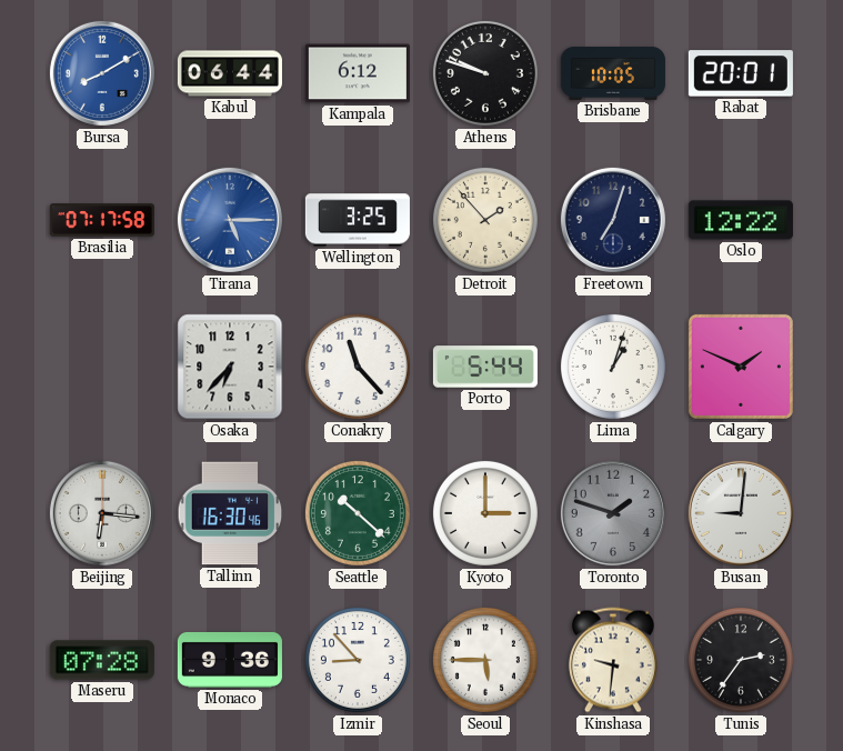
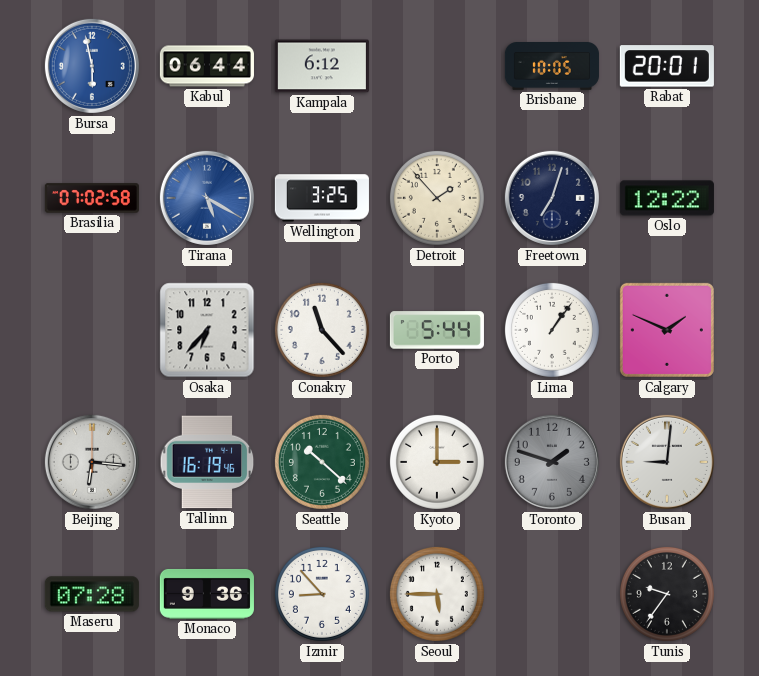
Bursa: 8:10 -> 5:58
Athens: 9:48 -> none
Brasilia: 07:17 -> 07:02
Tirana: 5:15 -> 5:20
Lima: 1:03 -> 1:06
Tallinn: 16:30 -> 16:19
Kinshasa: 9:31 -> none
Tunis: 2:36 -> 9:36
